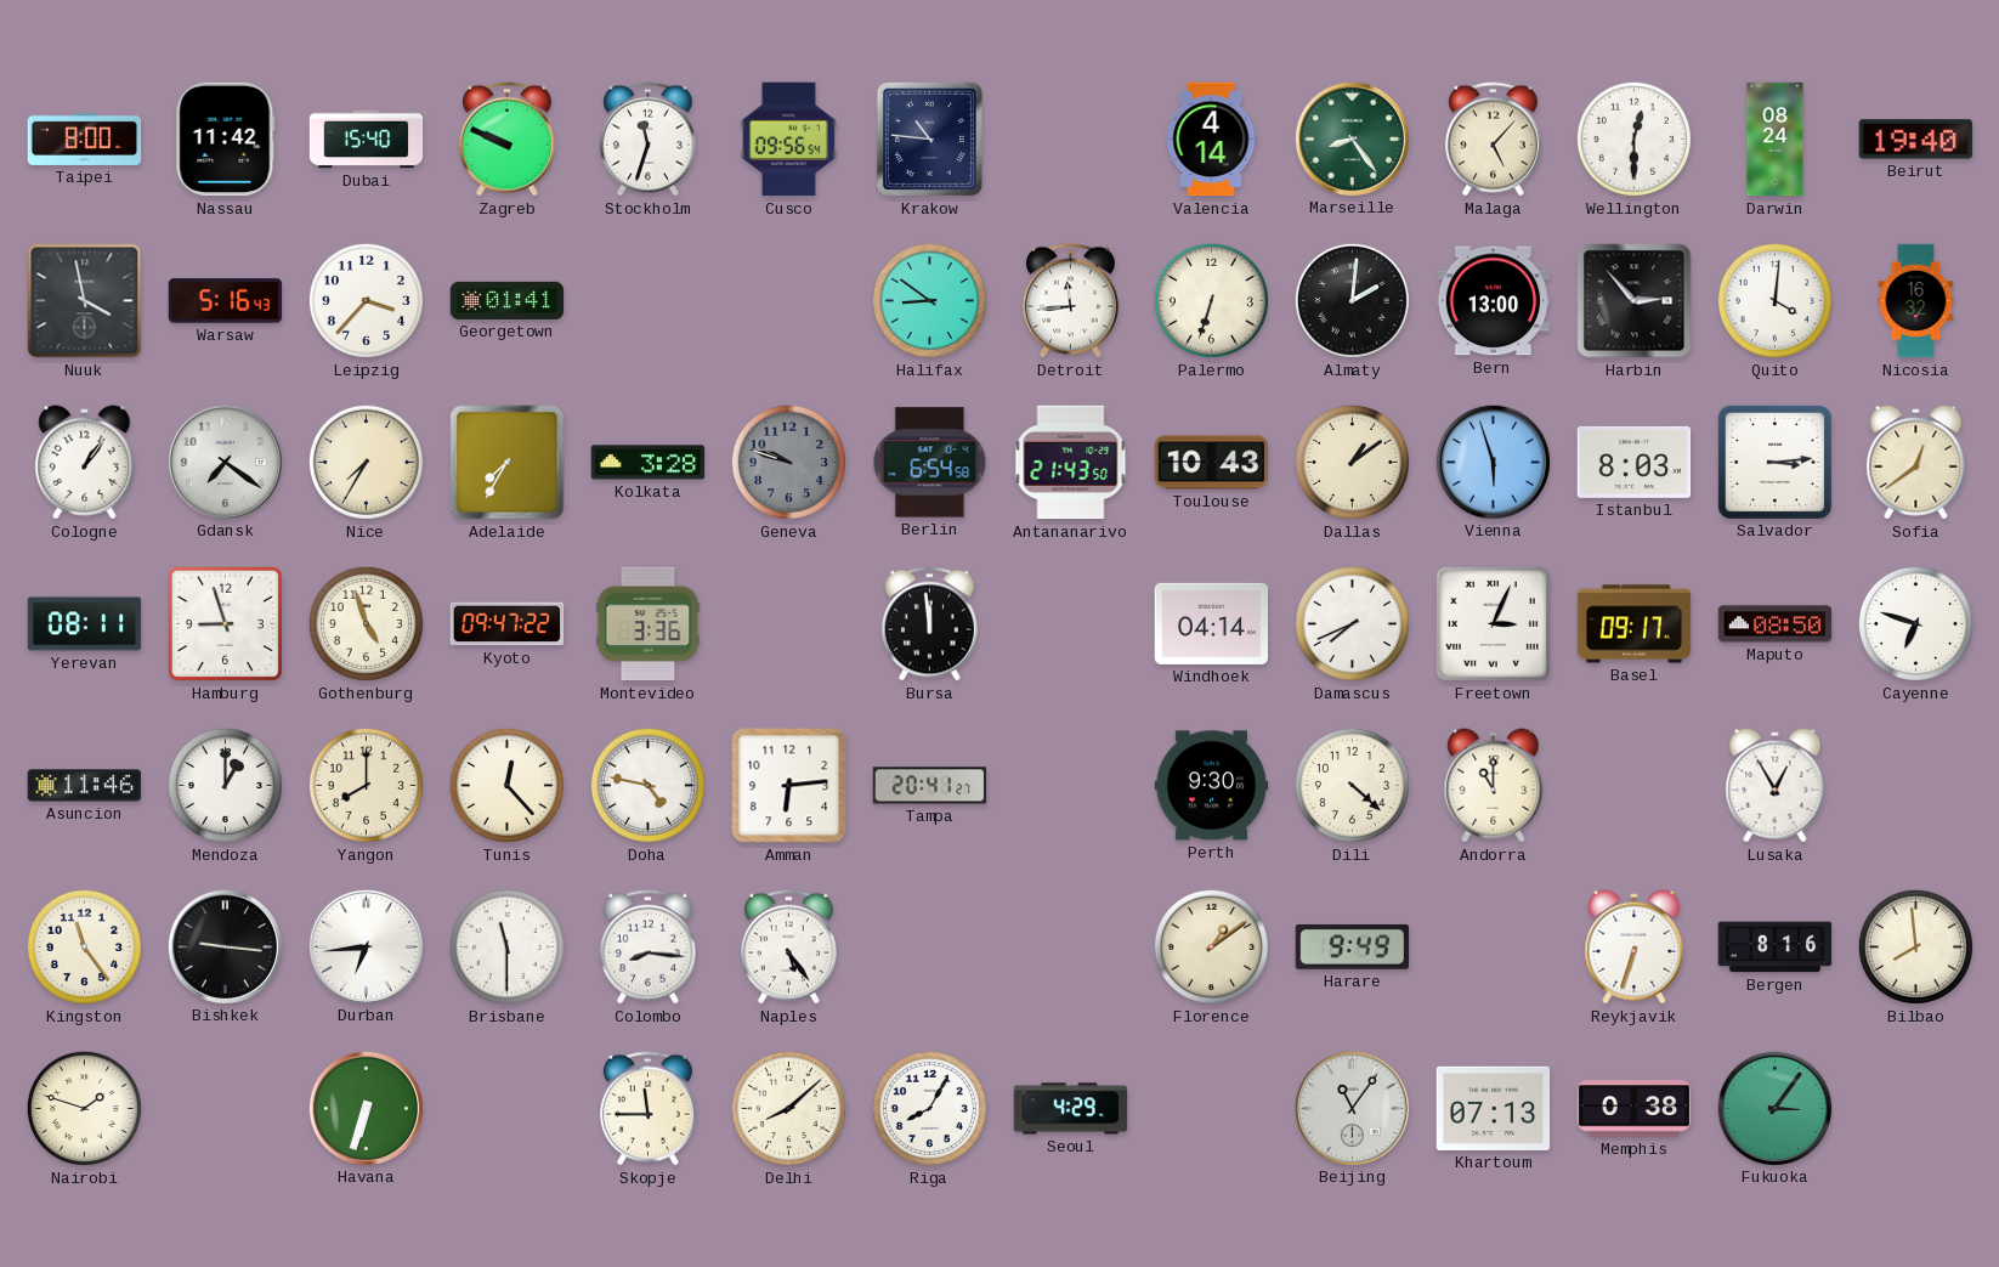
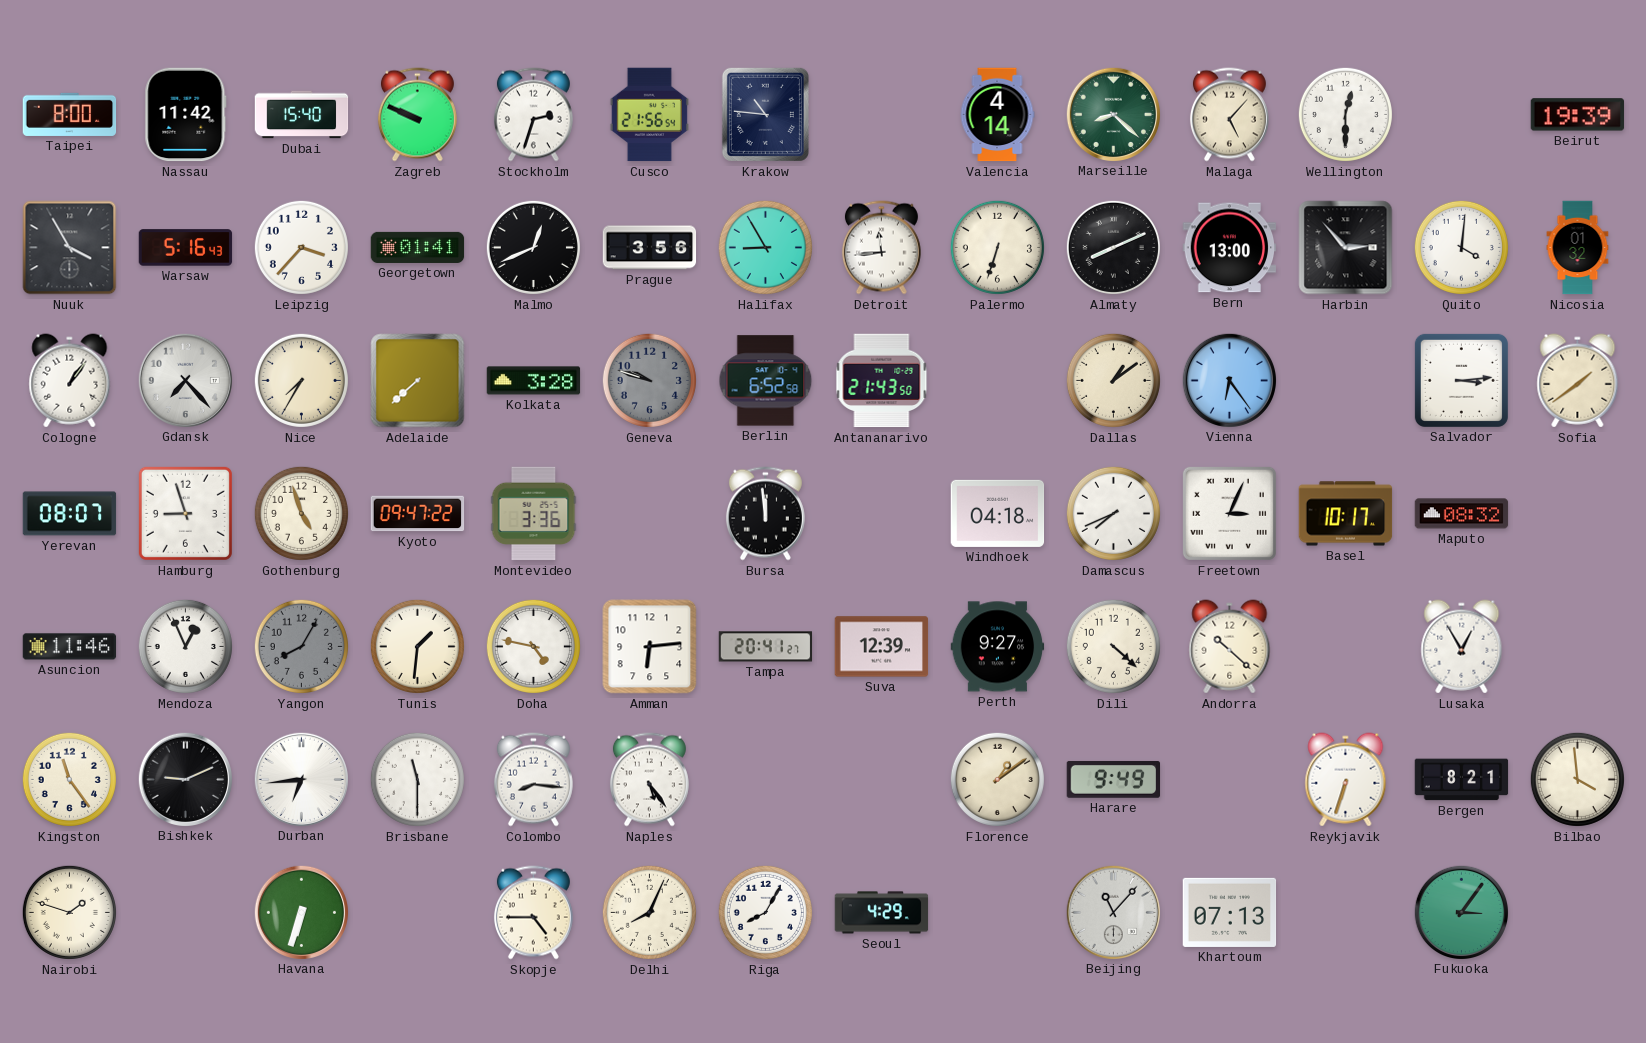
Stockholm: 11:33 -> 2:33
Cusco: 09:56 -> 21:56
Marseille: 8:24 -> 8:22
Darwin: 08:24 -> none
Beirut: 19:40 -> 19:39
Nuuk: 3:58 -> 3:55
Malmo: none -> 12:41
Prague: none -> 3:56
Halifax: 8:51 -> 8:55
Almaty: 2:01 -> 8:11
Nicosia: 16:32 -> 01:32
Gdansk: 7:21 -> 7:23
Adelaide: 7:35 -> 7:38
Berlin: 6:54 -> 6:52
Toulouse: 10:43 -> none
Vienna: 5:57 -> 6:24
Istanbul: 8:03 -> none
Sofia: 12:39 -> 1:39
Yerevan: 08:11 -> 08:07
Windhoek: 04:14 -> 04:18
Basel: 09:17 -> 10:17
Maputo: 08:50 -> 08:32
Cayenne: 6:48 -> none
Mendoza: 1:00 -> 12:56
Yangon: 8:00 -> 8:05
Yangon dial: cream -> grey
Tunis: 12:23 -> 1:31
Suva: none -> 12:39
Perth: 9:30 -> 9:27
Andorra: 11:00 -> 10:22
Bishkek: 9:16 -> 9:11
Bergen: 8:16 -> 8:21
Bilbao: 7:59 -> 3:59
Skopje: 11:45 -> 4:45
Delhi: 8:08 -> 8:04
Beijing: 11:06 -> 11:07
Memphis: 0:38 -> none
